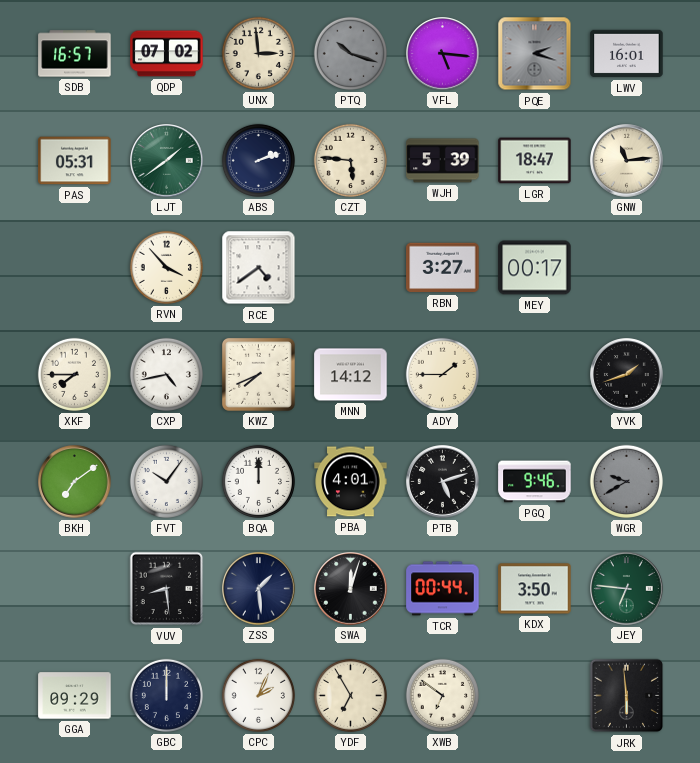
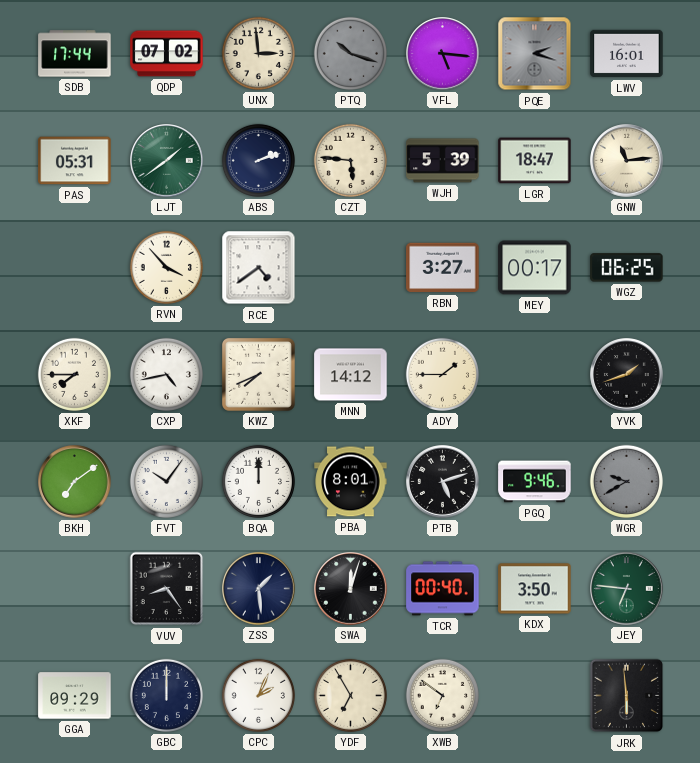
SDB: 16:57 -> 17:44
WGZ: none -> 06:25
PBA: 4:01 -> 8:01
VUV: 8:29 -> 8:24
TCR: 00:44 -> 00:40
